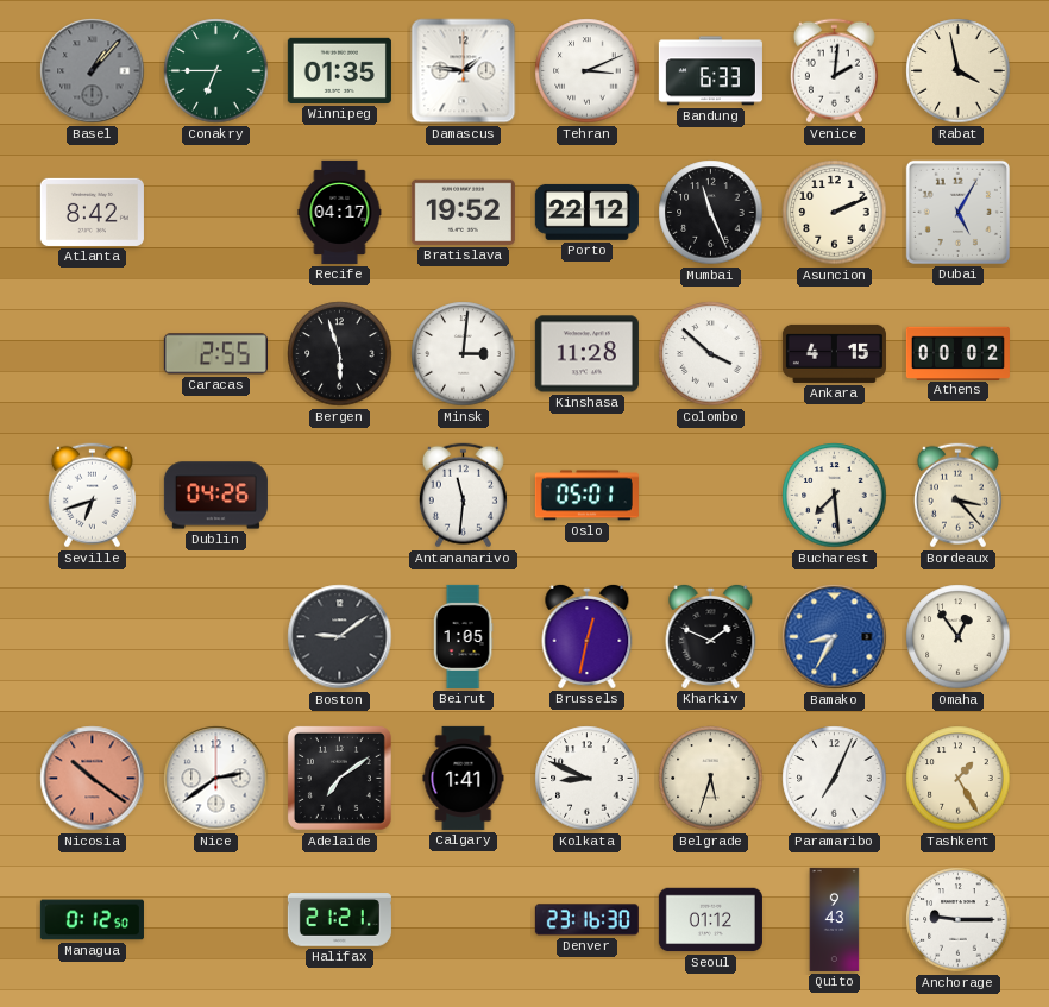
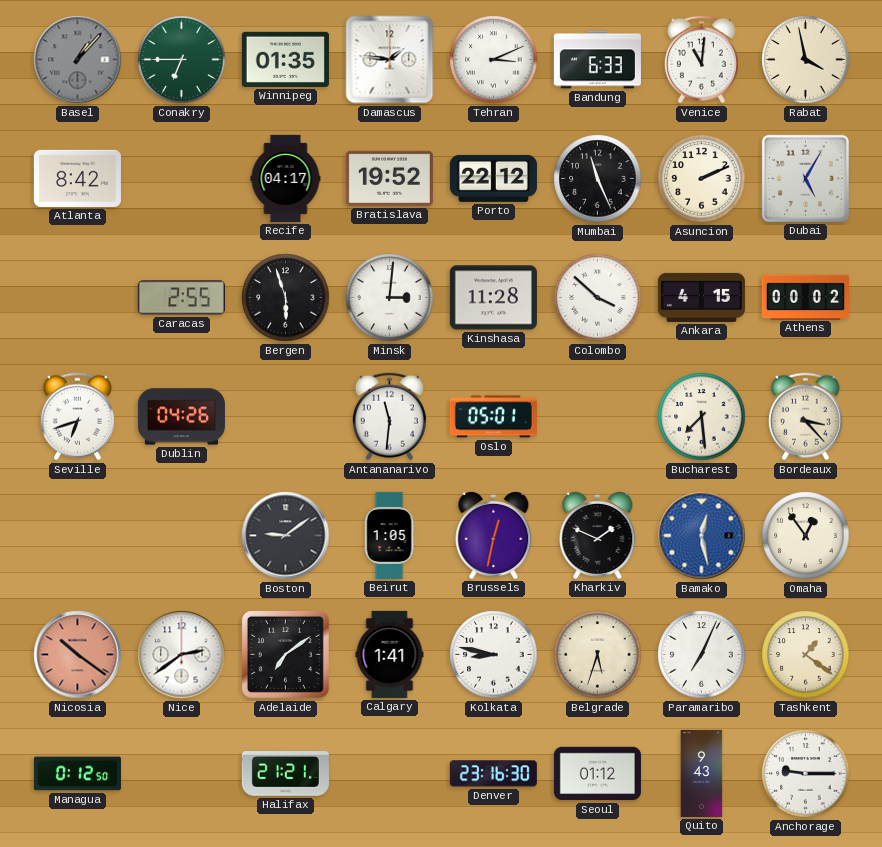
Venice: 2:01 -> 11:01
Bamako: 8:35 -> 12:28
Kolkata: 8:49 -> 8:47
Tashkent: 1:25 -> 1:21
